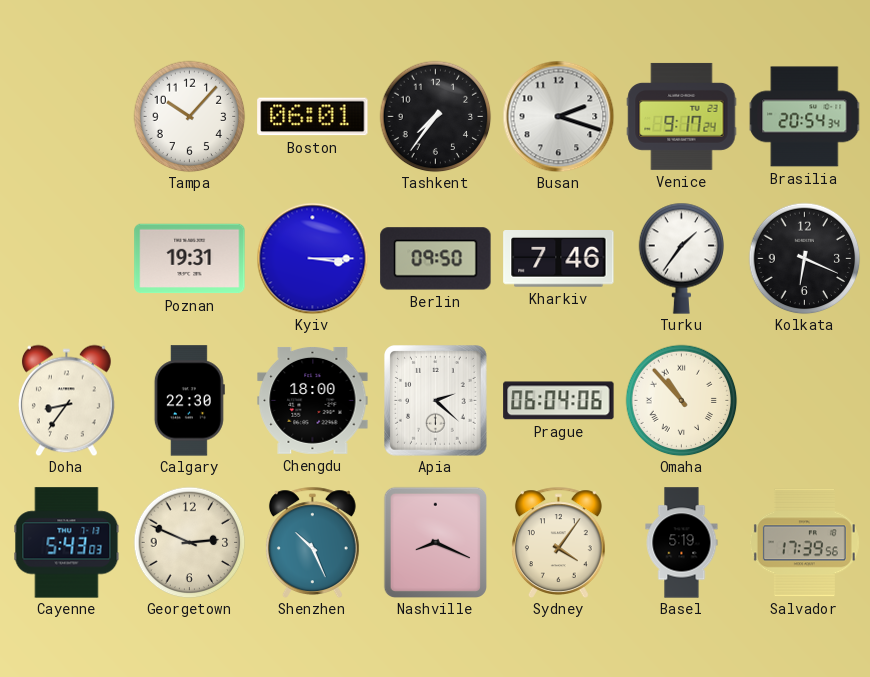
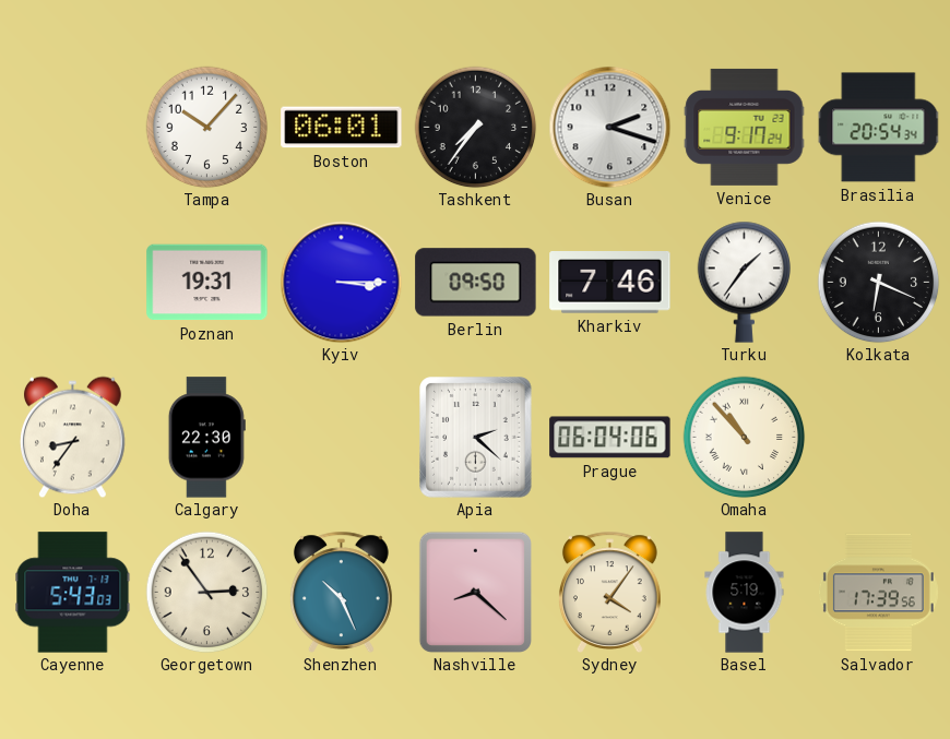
Chengdu: 18:00 -> none
Georgetown: 2:49 -> 2:54
Nashville: 8:19 -> 8:22
